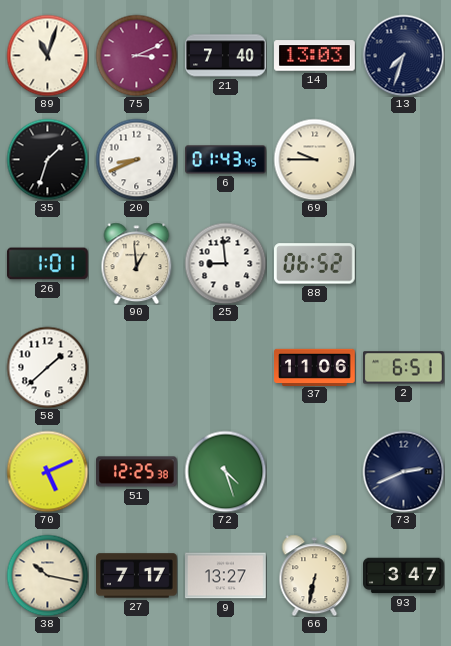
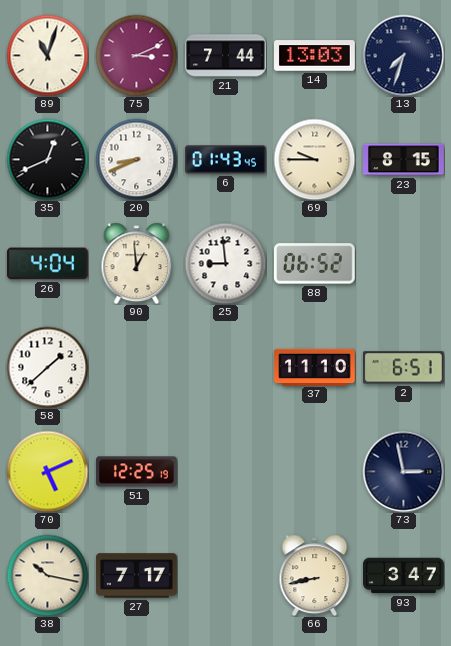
21: 7:40 -> 7:44
35: 1:33 -> 12:41
23: none -> 8:15
26: 1:01 -> 4:04
37: 11:06 -> 11:10
51: 12:25:38 -> 12:25:19
72: 4:27 -> none
73: 2:41 -> 2:58
9: 13:27 -> none
66: 6:32 -> 8:43
